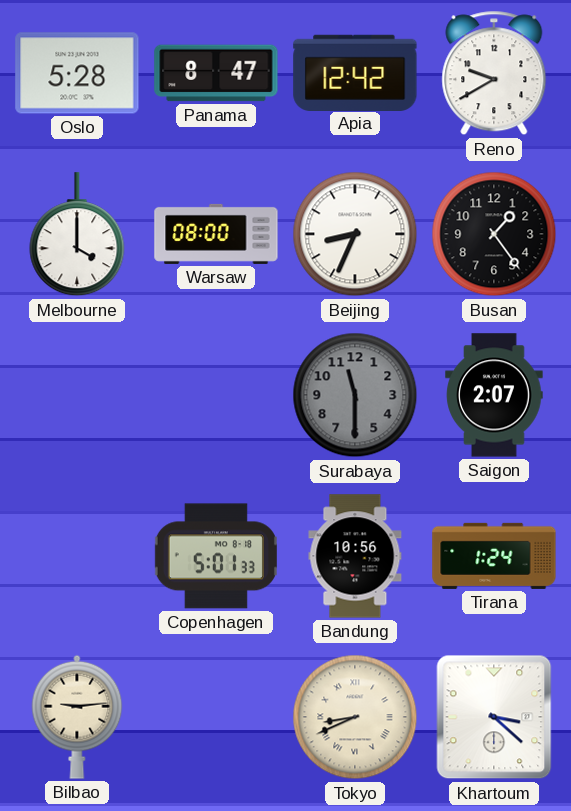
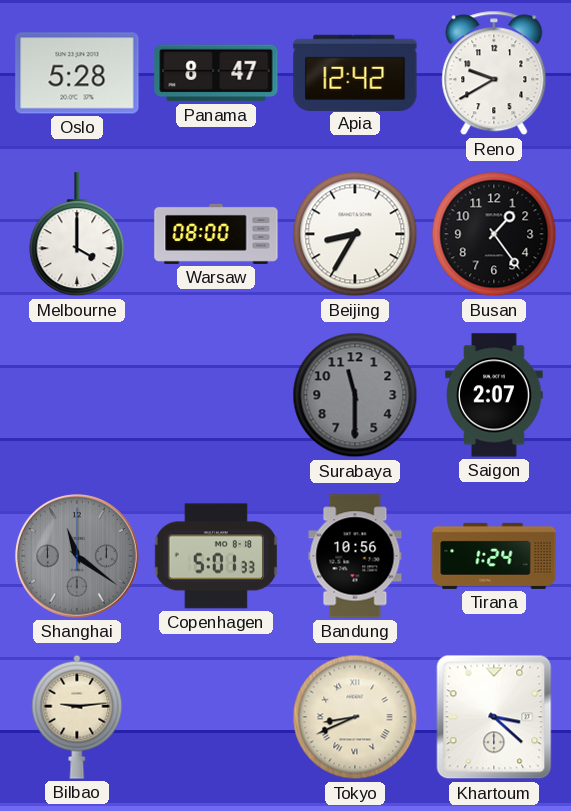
Beijing: 8:34 -> 8:35
Shanghai: none -> 11:21
